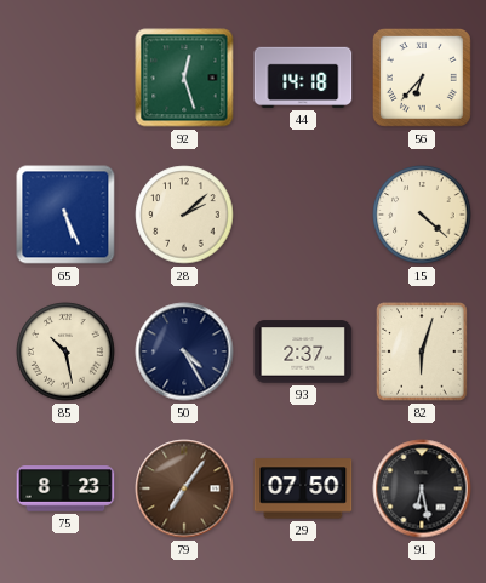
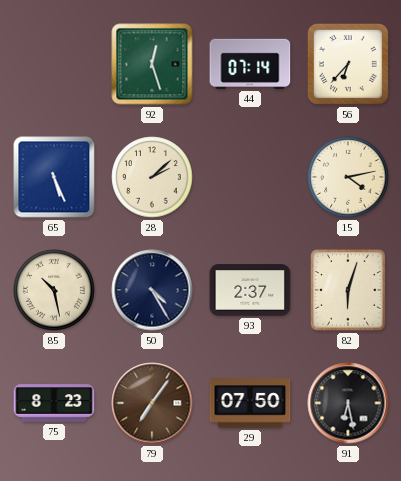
44: 14:18 -> 07:14
15: 4:22 -> 4:13
